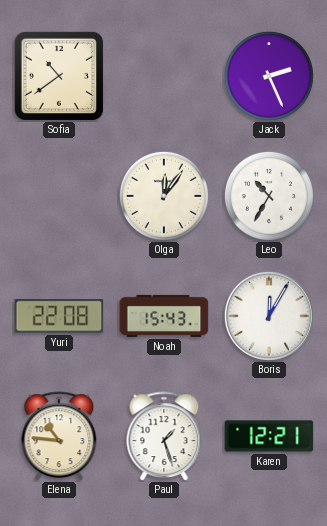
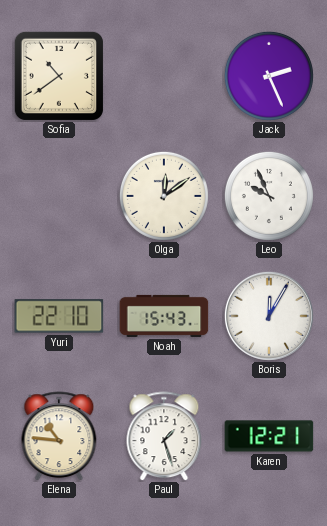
Olga: 12:06 -> 12:09
Leo: 10:35 -> 9:56
Yuri: 22:08 -> 22:10
